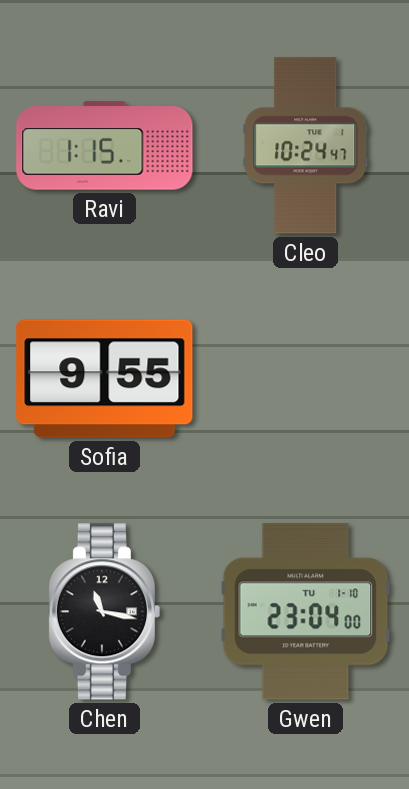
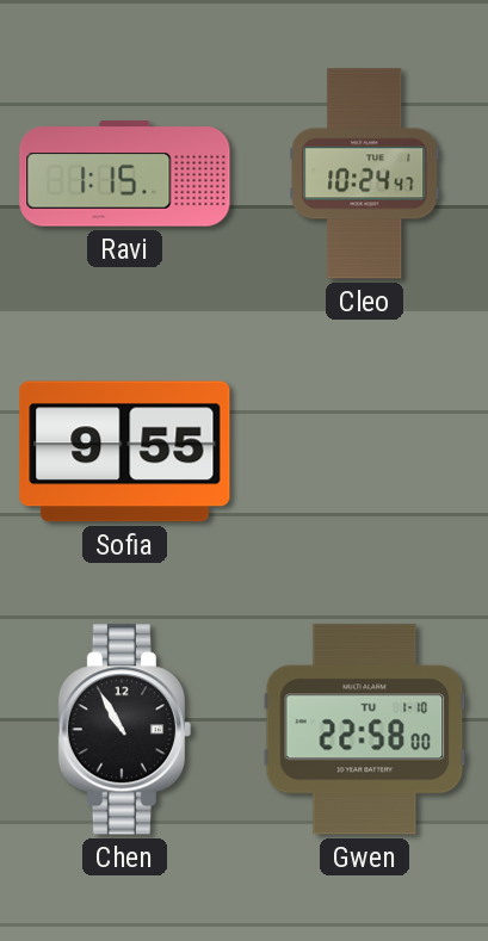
Chen: 11:17 -> 10:55
Gwen: 23:04 -> 22:58
